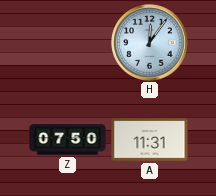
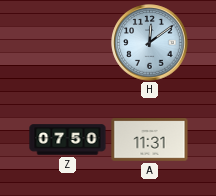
H: 12:06 -> 12:09
